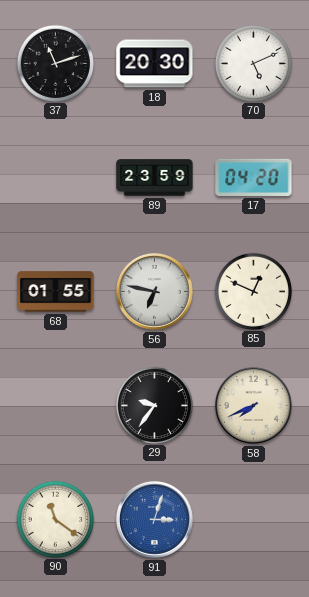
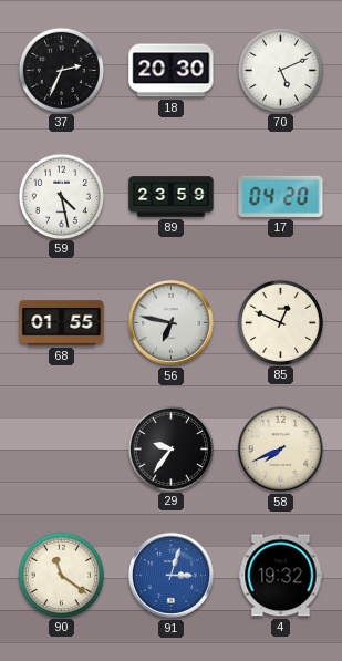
37: 11:12 -> 2:34
59: none -> 4:28
4: none -> 19:32
